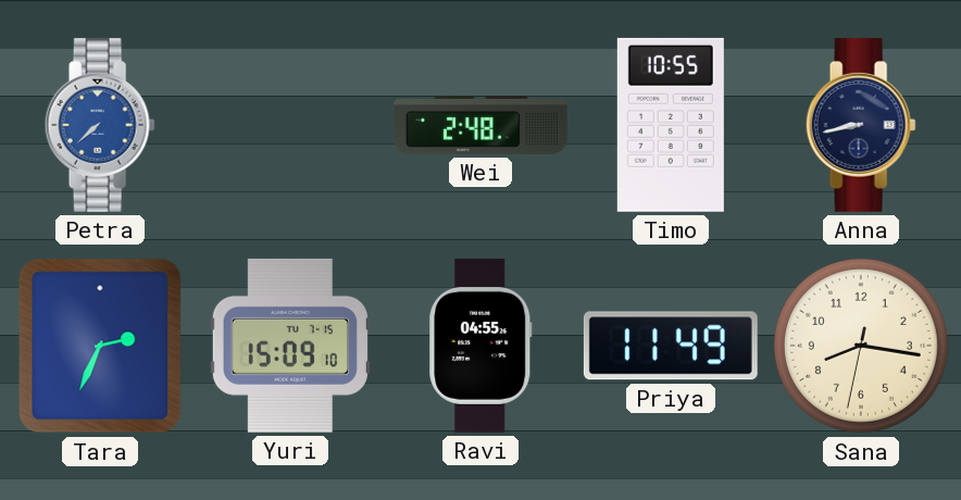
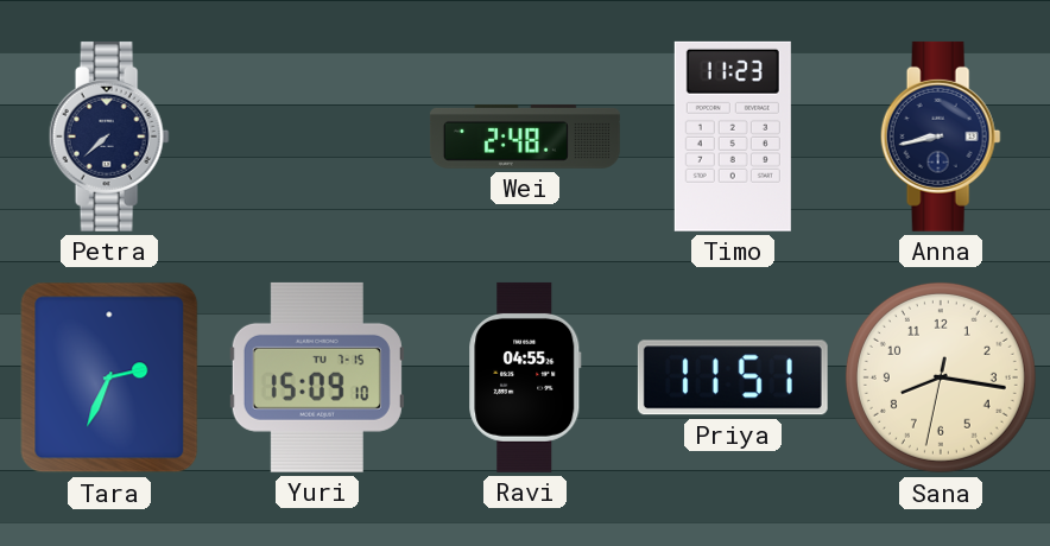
Petra dial: blue -> navy
Timo: 10:55 -> 11:23
Priya: 11:49 -> 11:51
